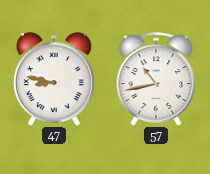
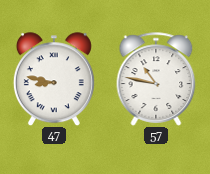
57: 10:43 -> 10:47
